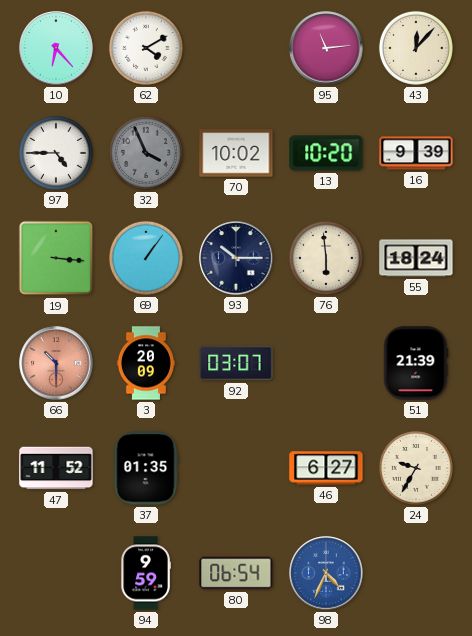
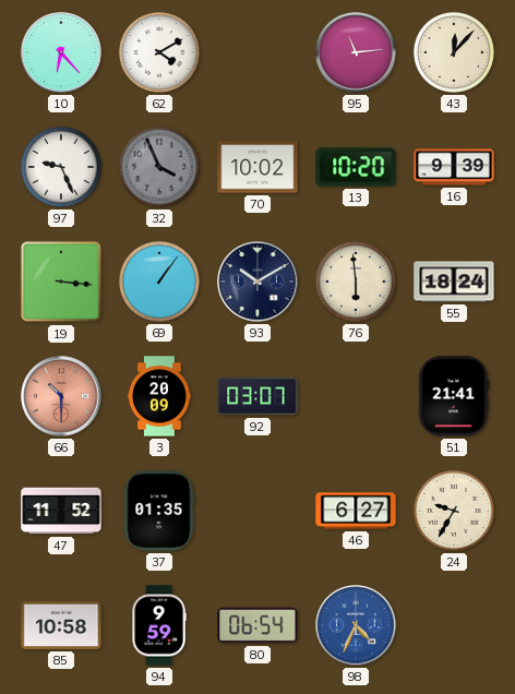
97: 4:45 -> 9:26
93: 10:15 -> 10:10
51: 21:39 -> 21:41
85: none -> 10:58
